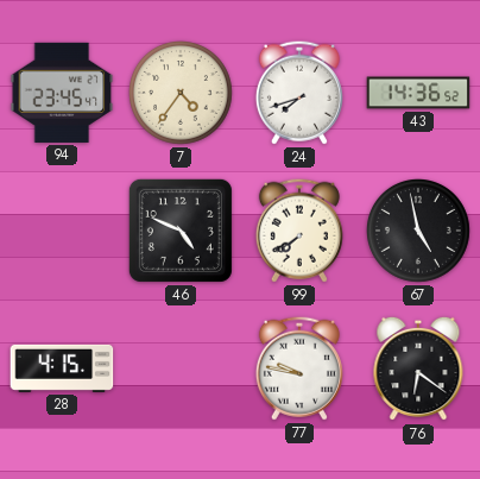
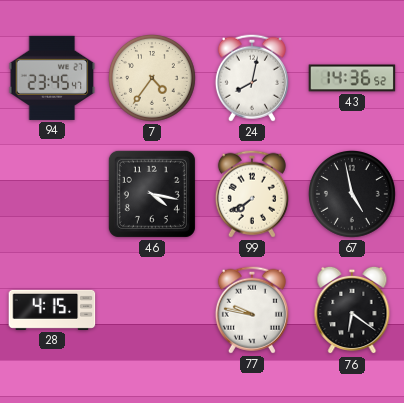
24: 7:42 -> 8:02
46: 4:49 -> 4:17
